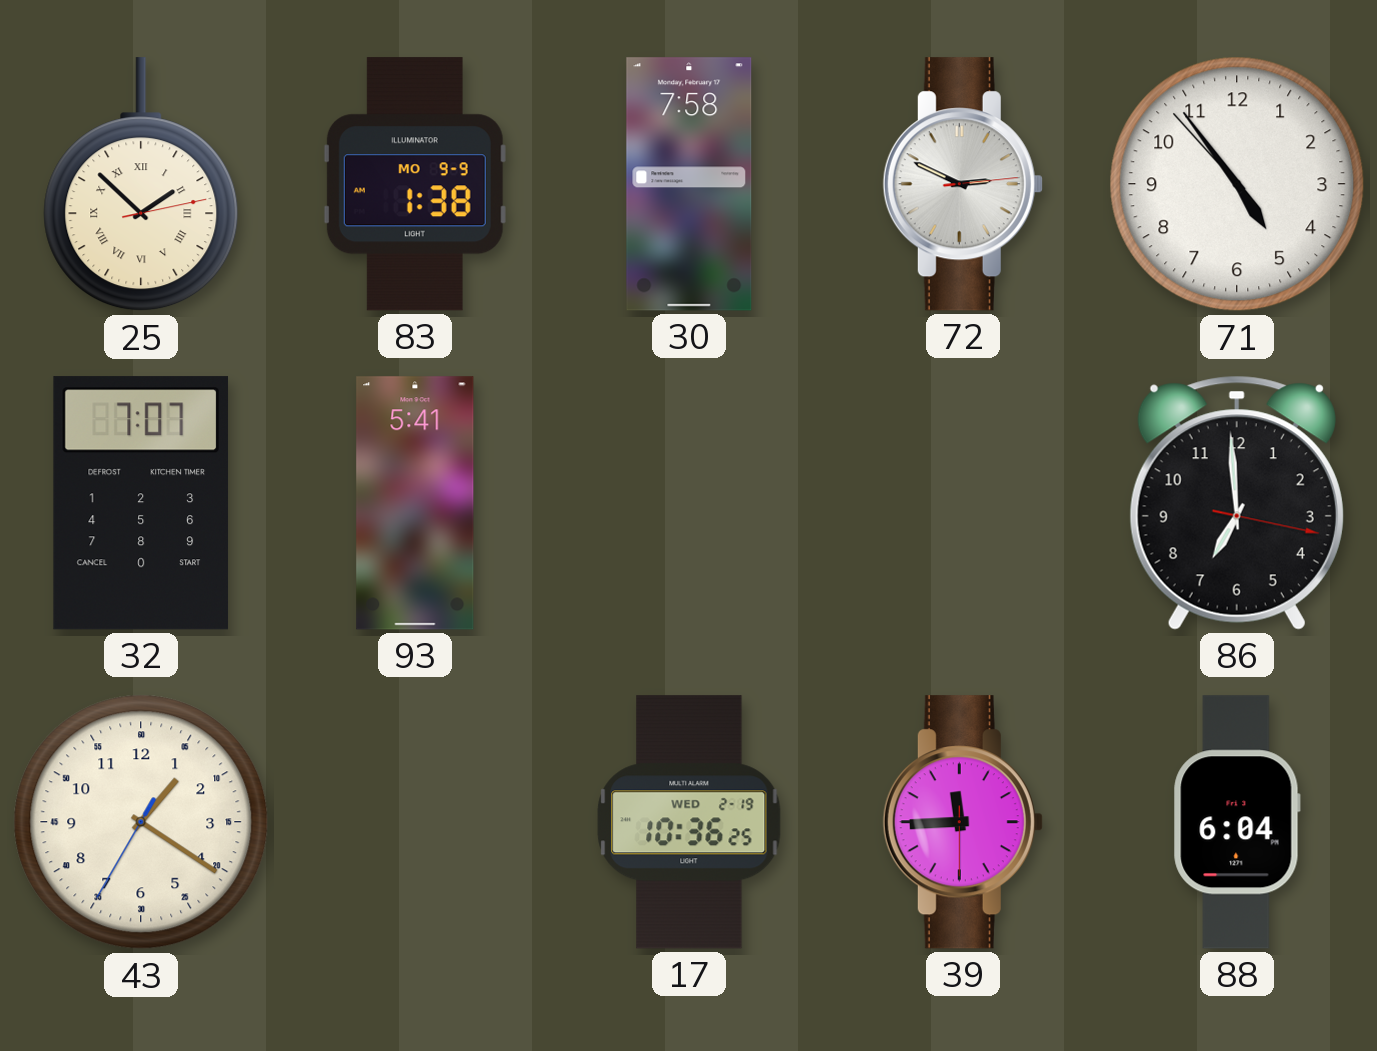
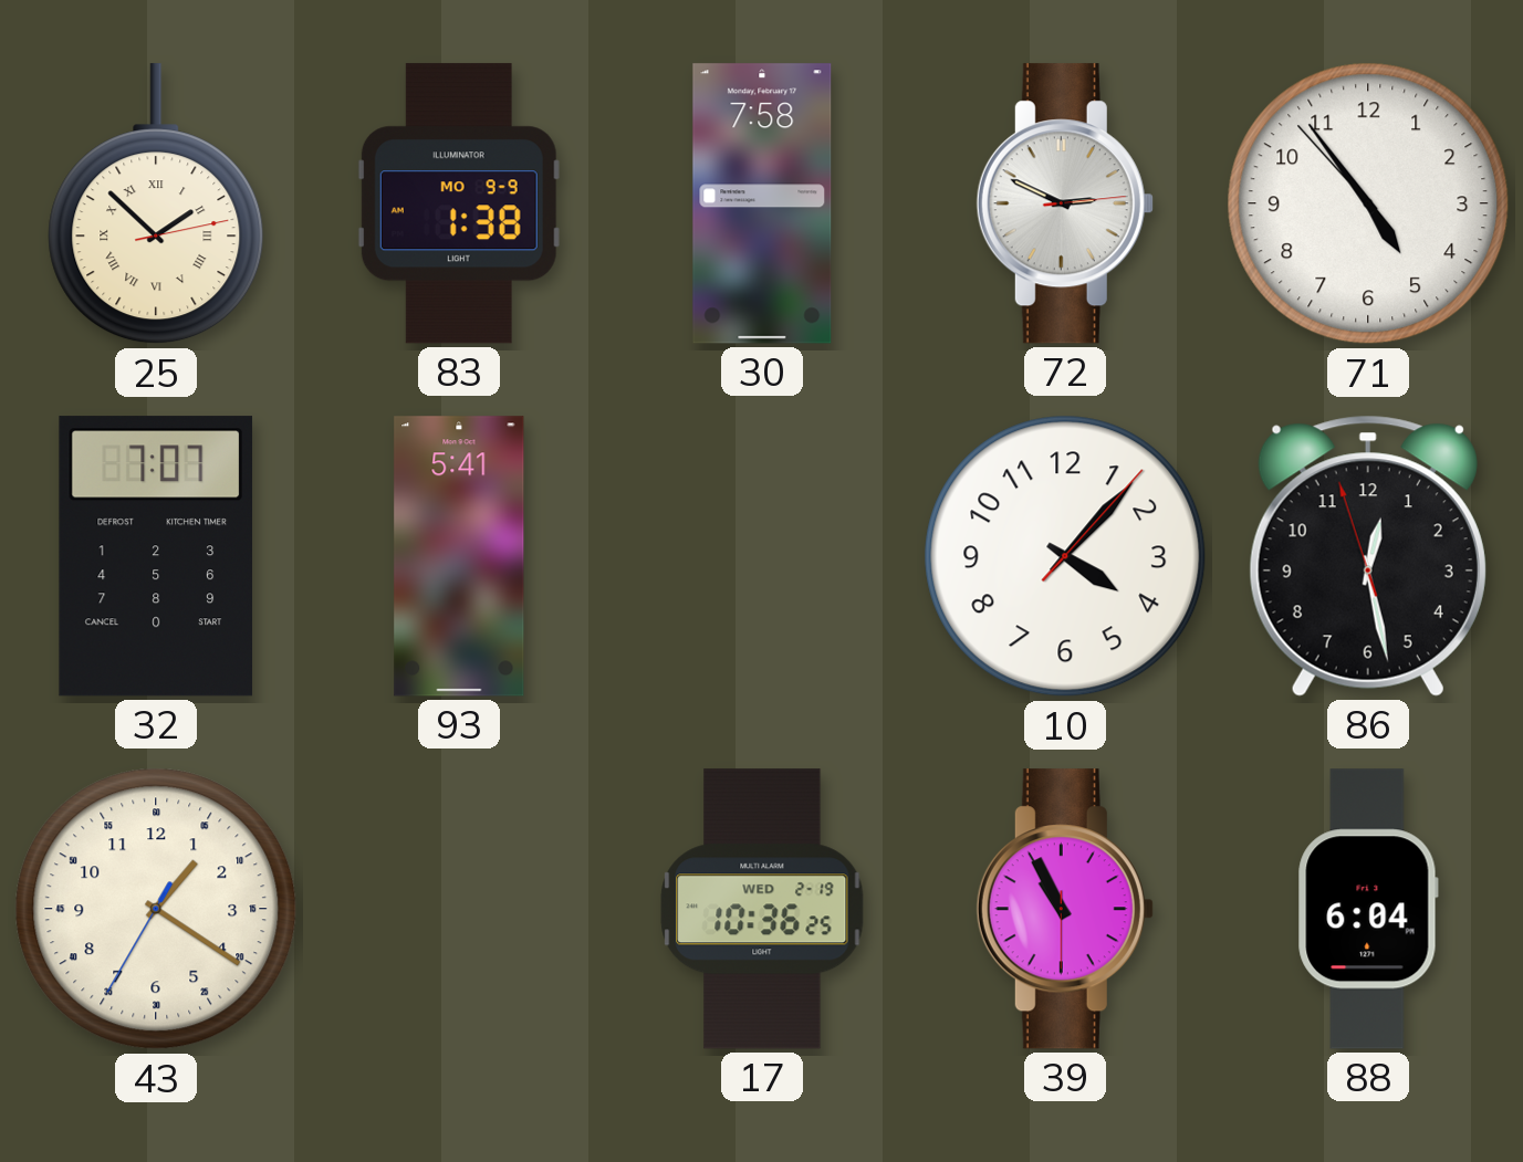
10: none -> 4:07
86: 6:59 -> 12:27
39: 11:44 -> 10:55
